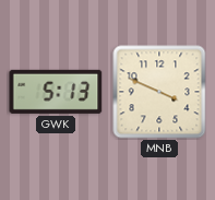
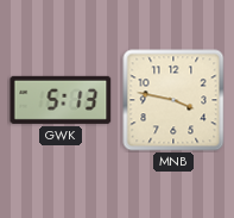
MNB: 3:49 -> 3:47
